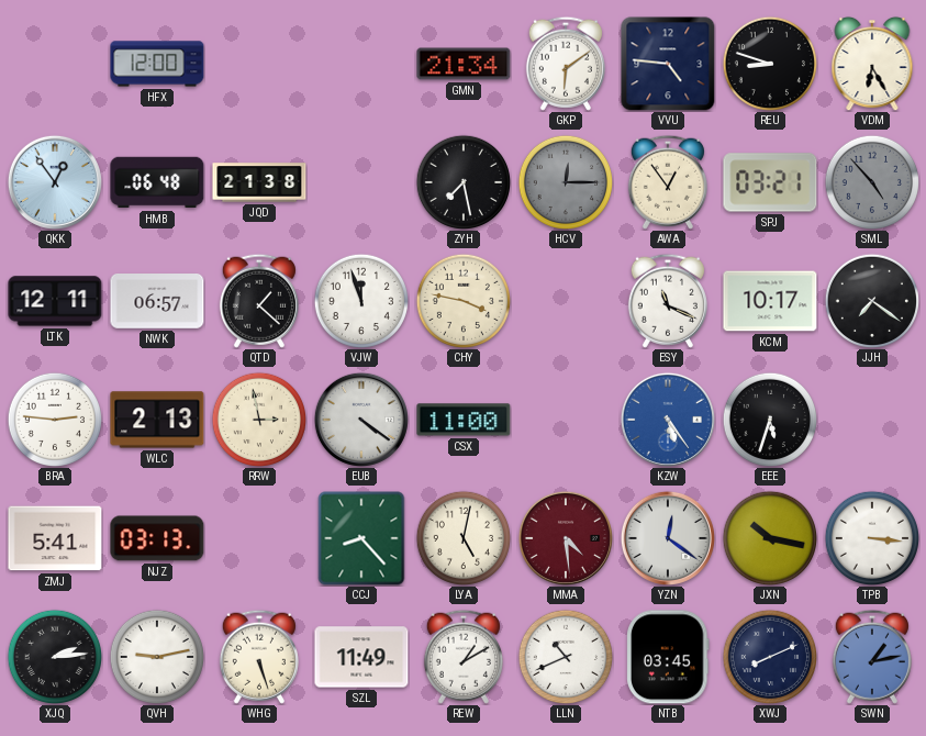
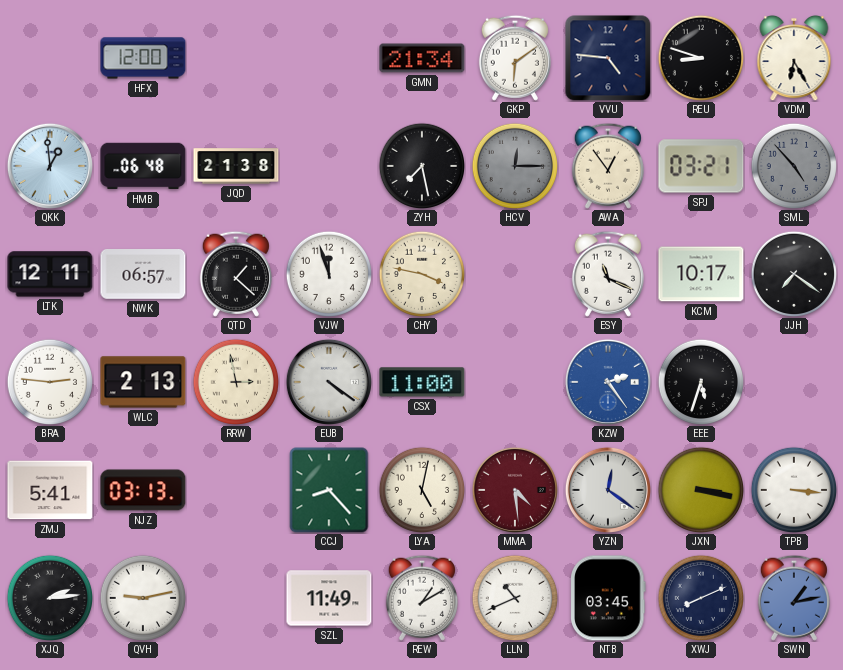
QKK: 12:54 -> 12:59
KZW: 5:24 -> 2:24
JXN: 10:17 -> 3:17
WHG: 5:27 -> none
